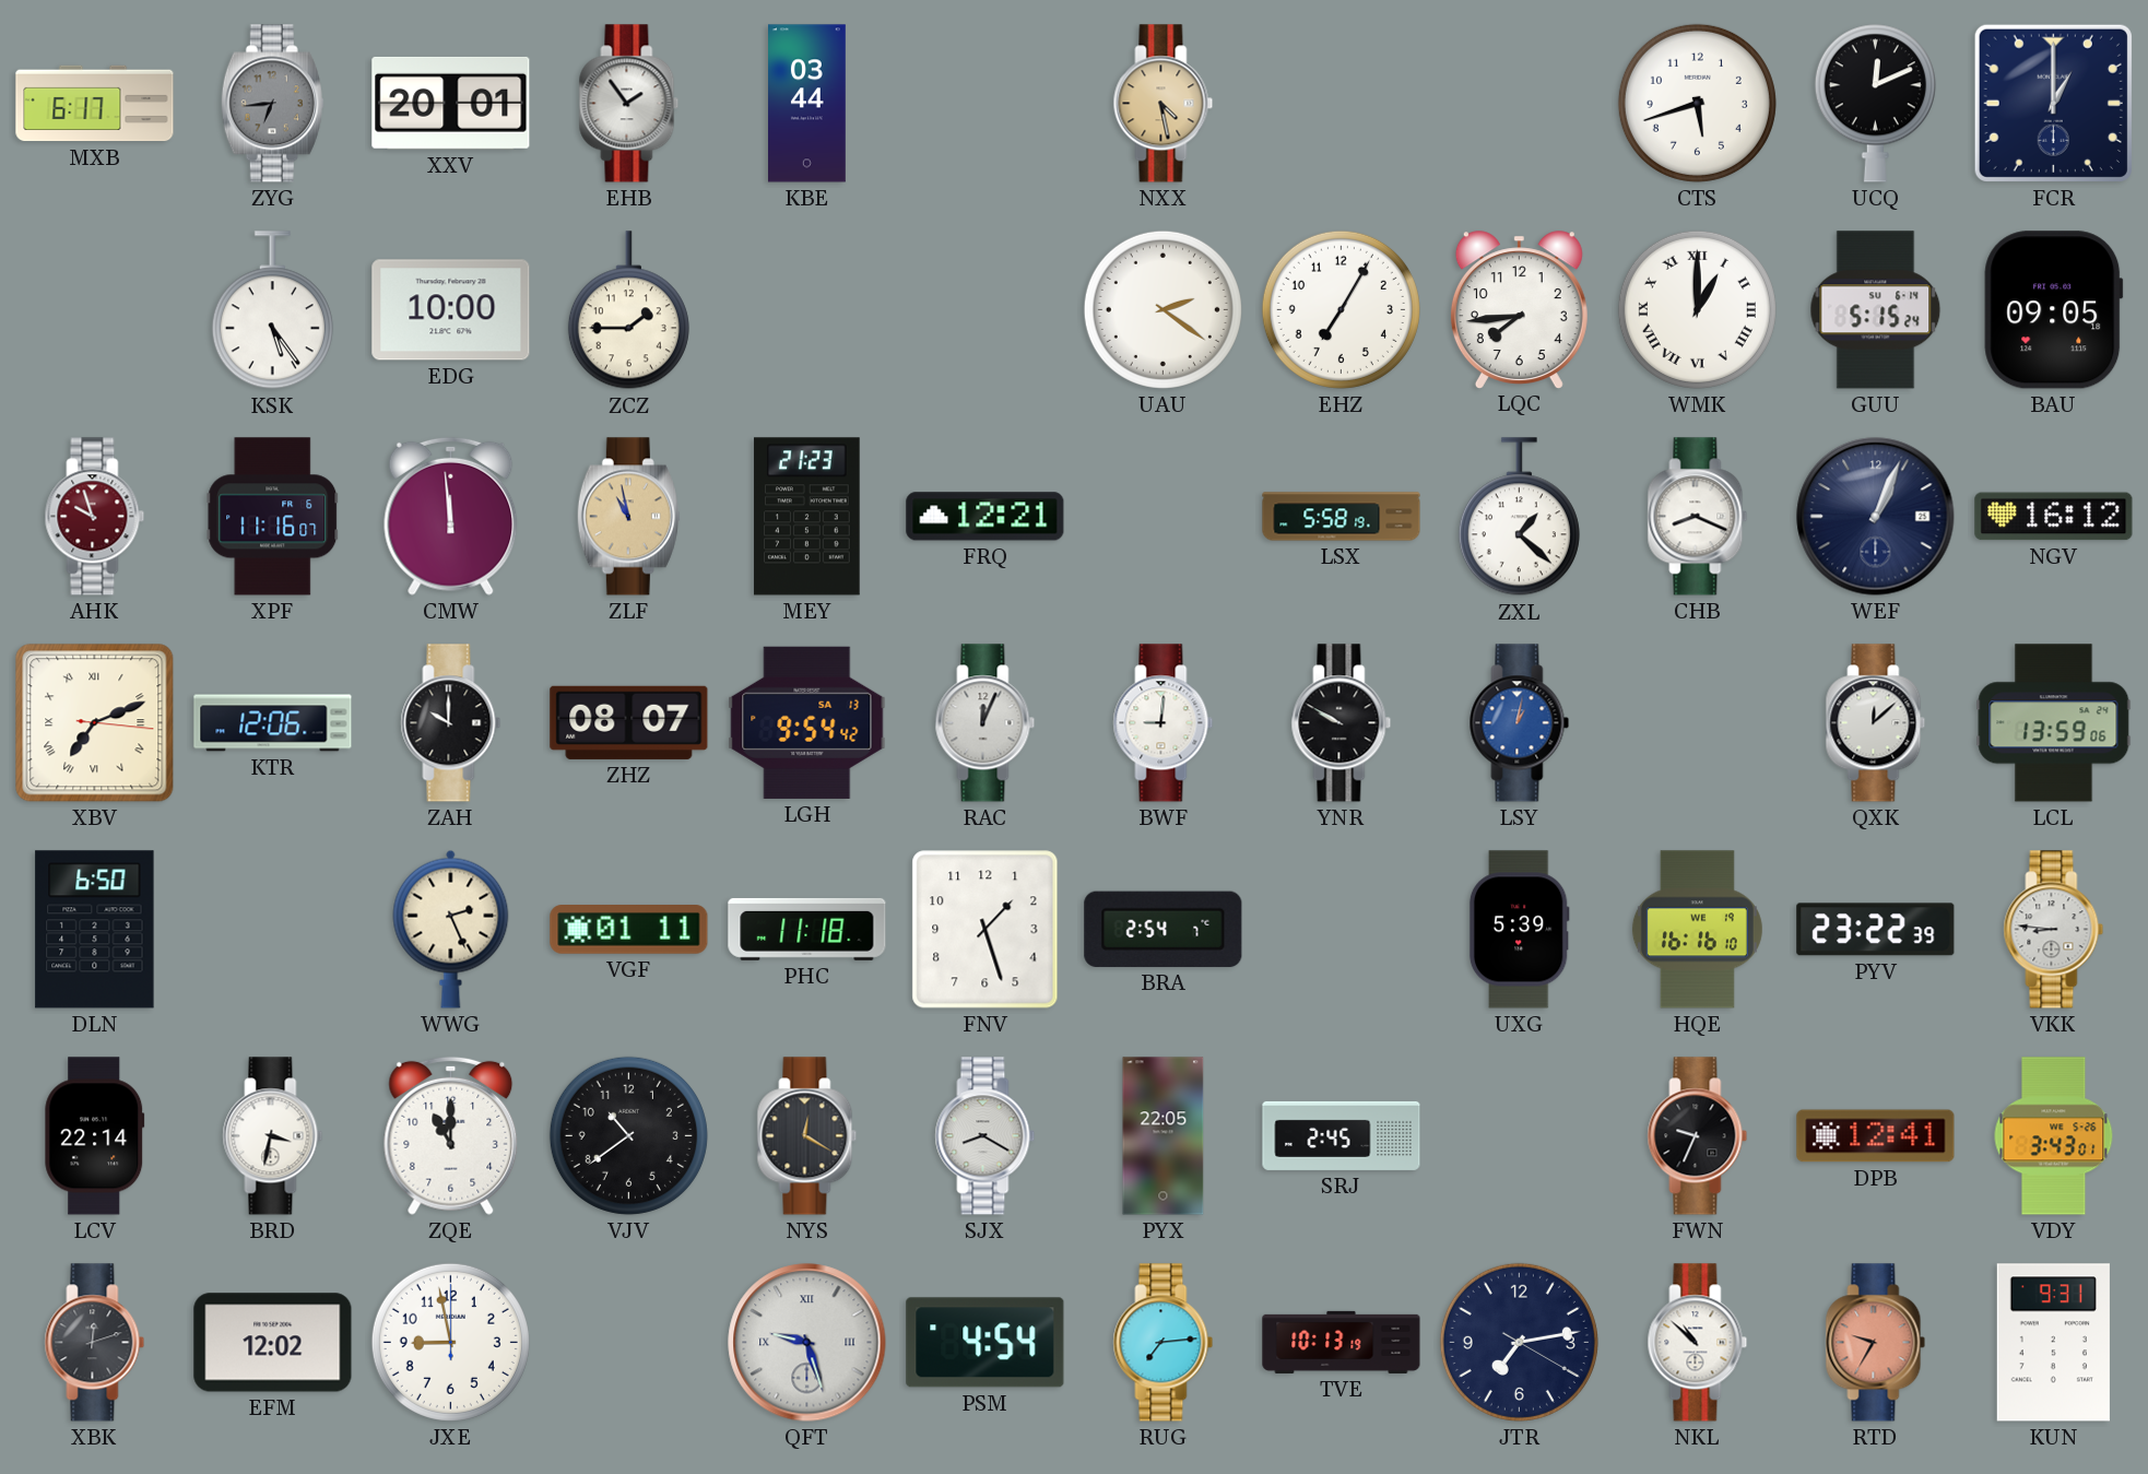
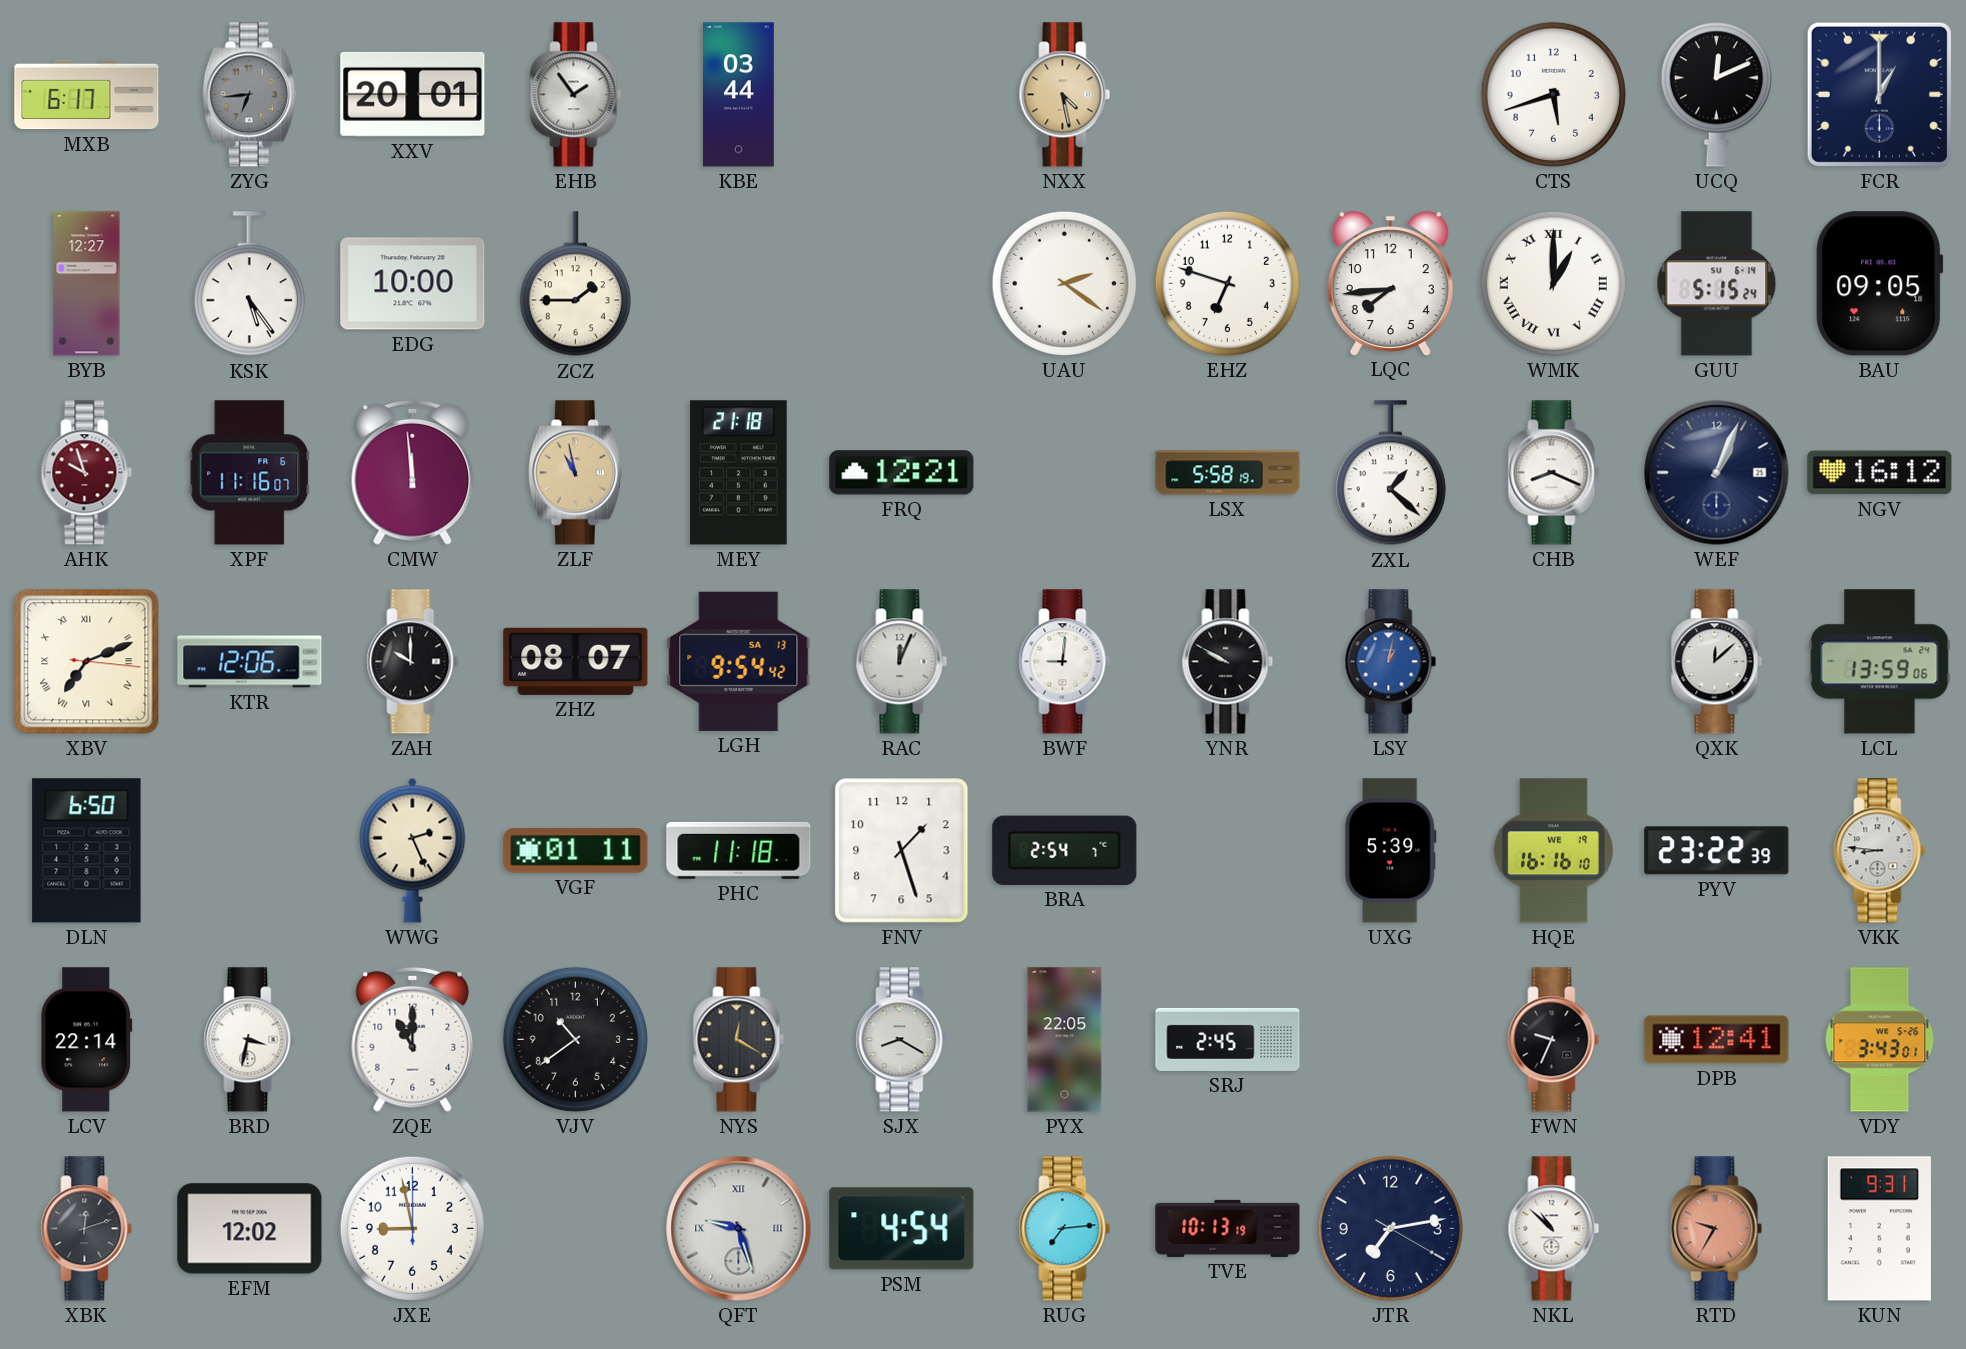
BYB: none -> 12:27
EHZ: 7:05 -> 6:48
MEY: 21:23 -> 21:18
